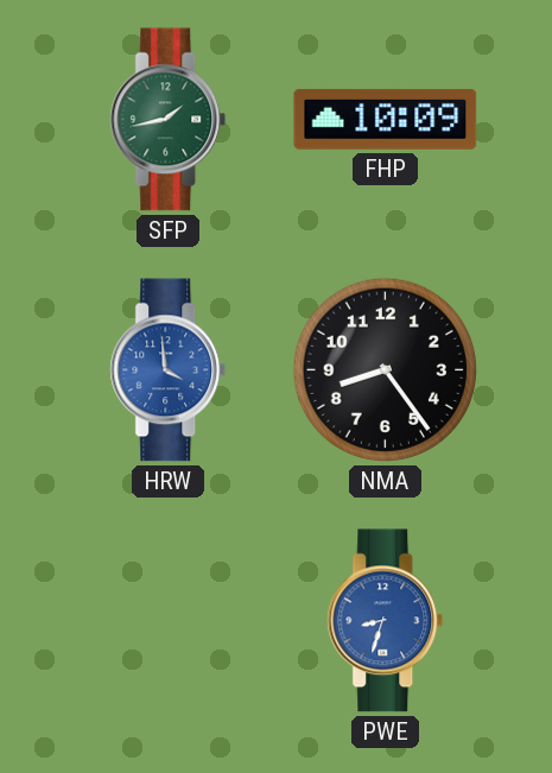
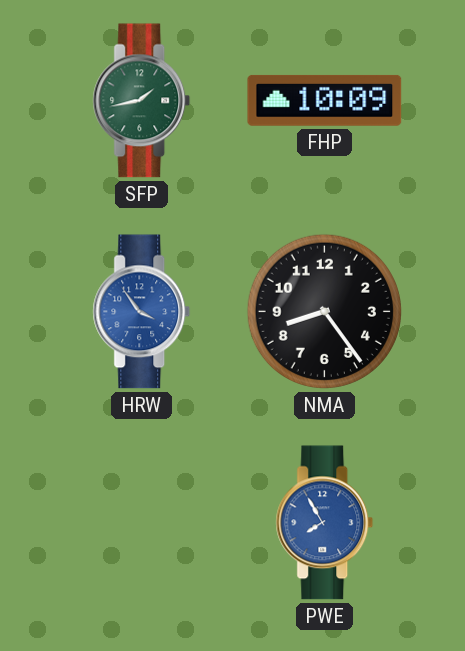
HRW: 3:59 -> 3:54
PWE: 8:33 -> 7:55
